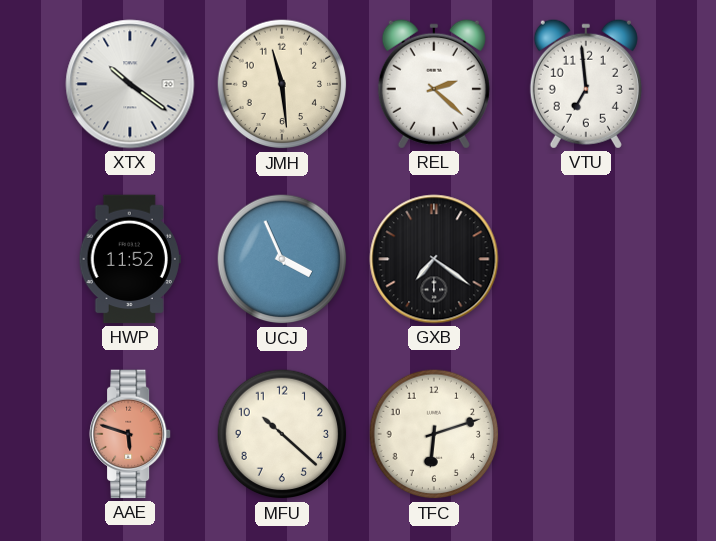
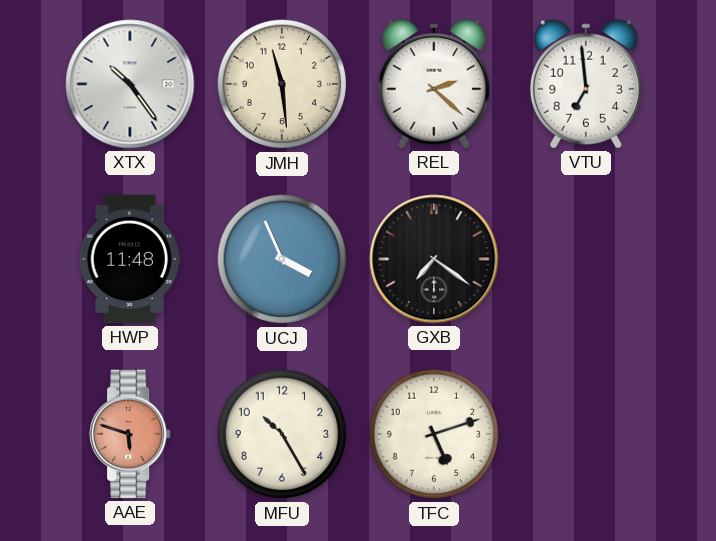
XTX: 10:21 -> 10:24
HWP: 11:52 -> 11:48
MFU: 10:22 -> 10:25
TFC: 6:12 -> 5:12
